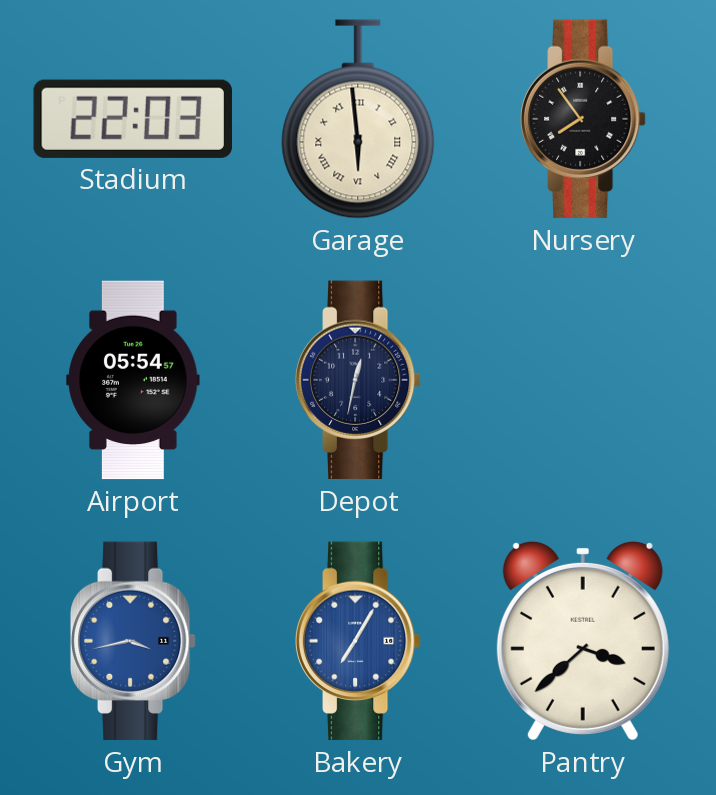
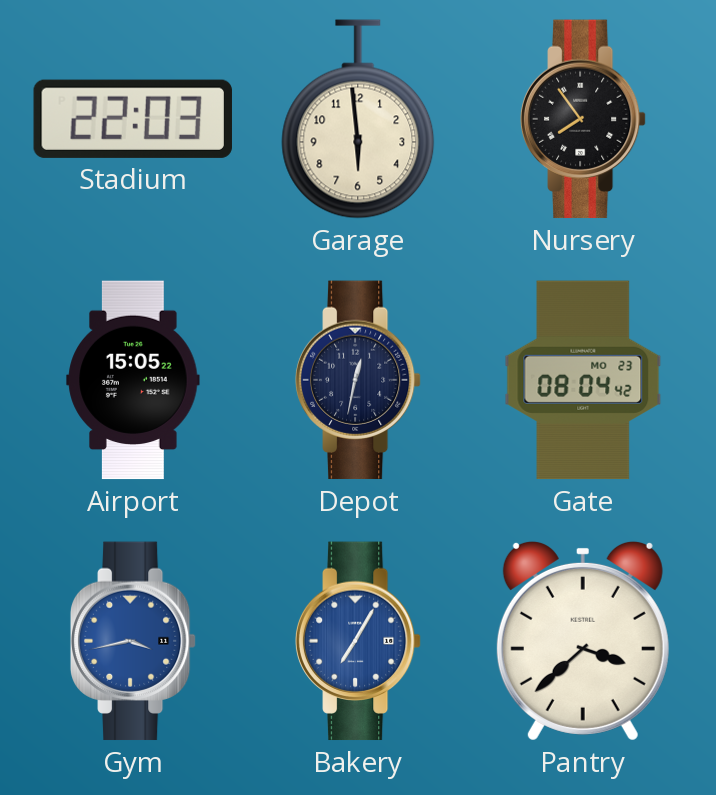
Garage numerals: Roman -> Arabic
Airport: 05:54 -> 15:05
Gate: none -> 08:04
